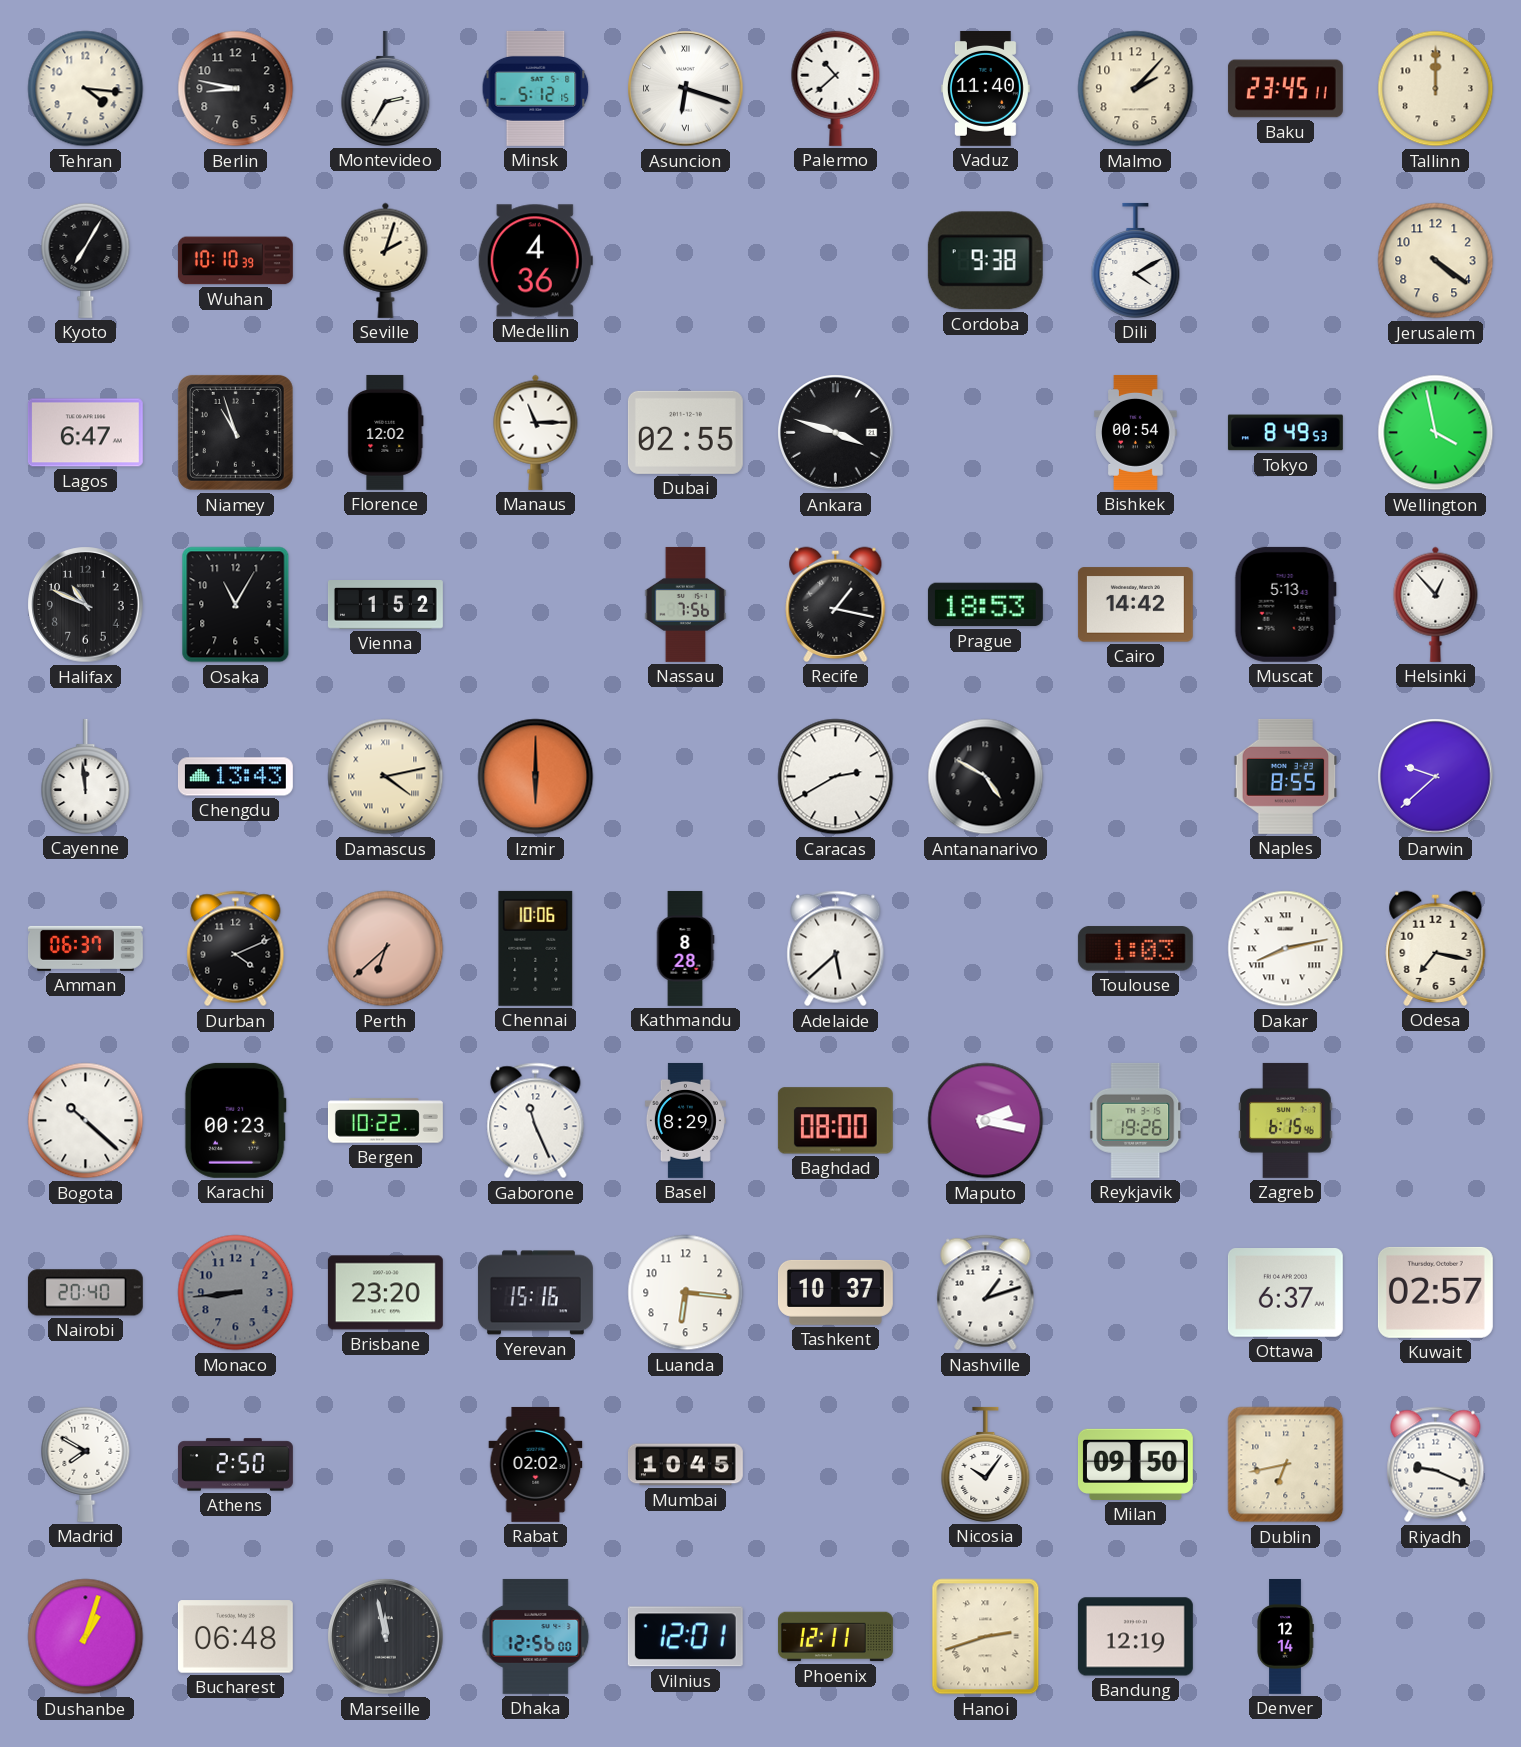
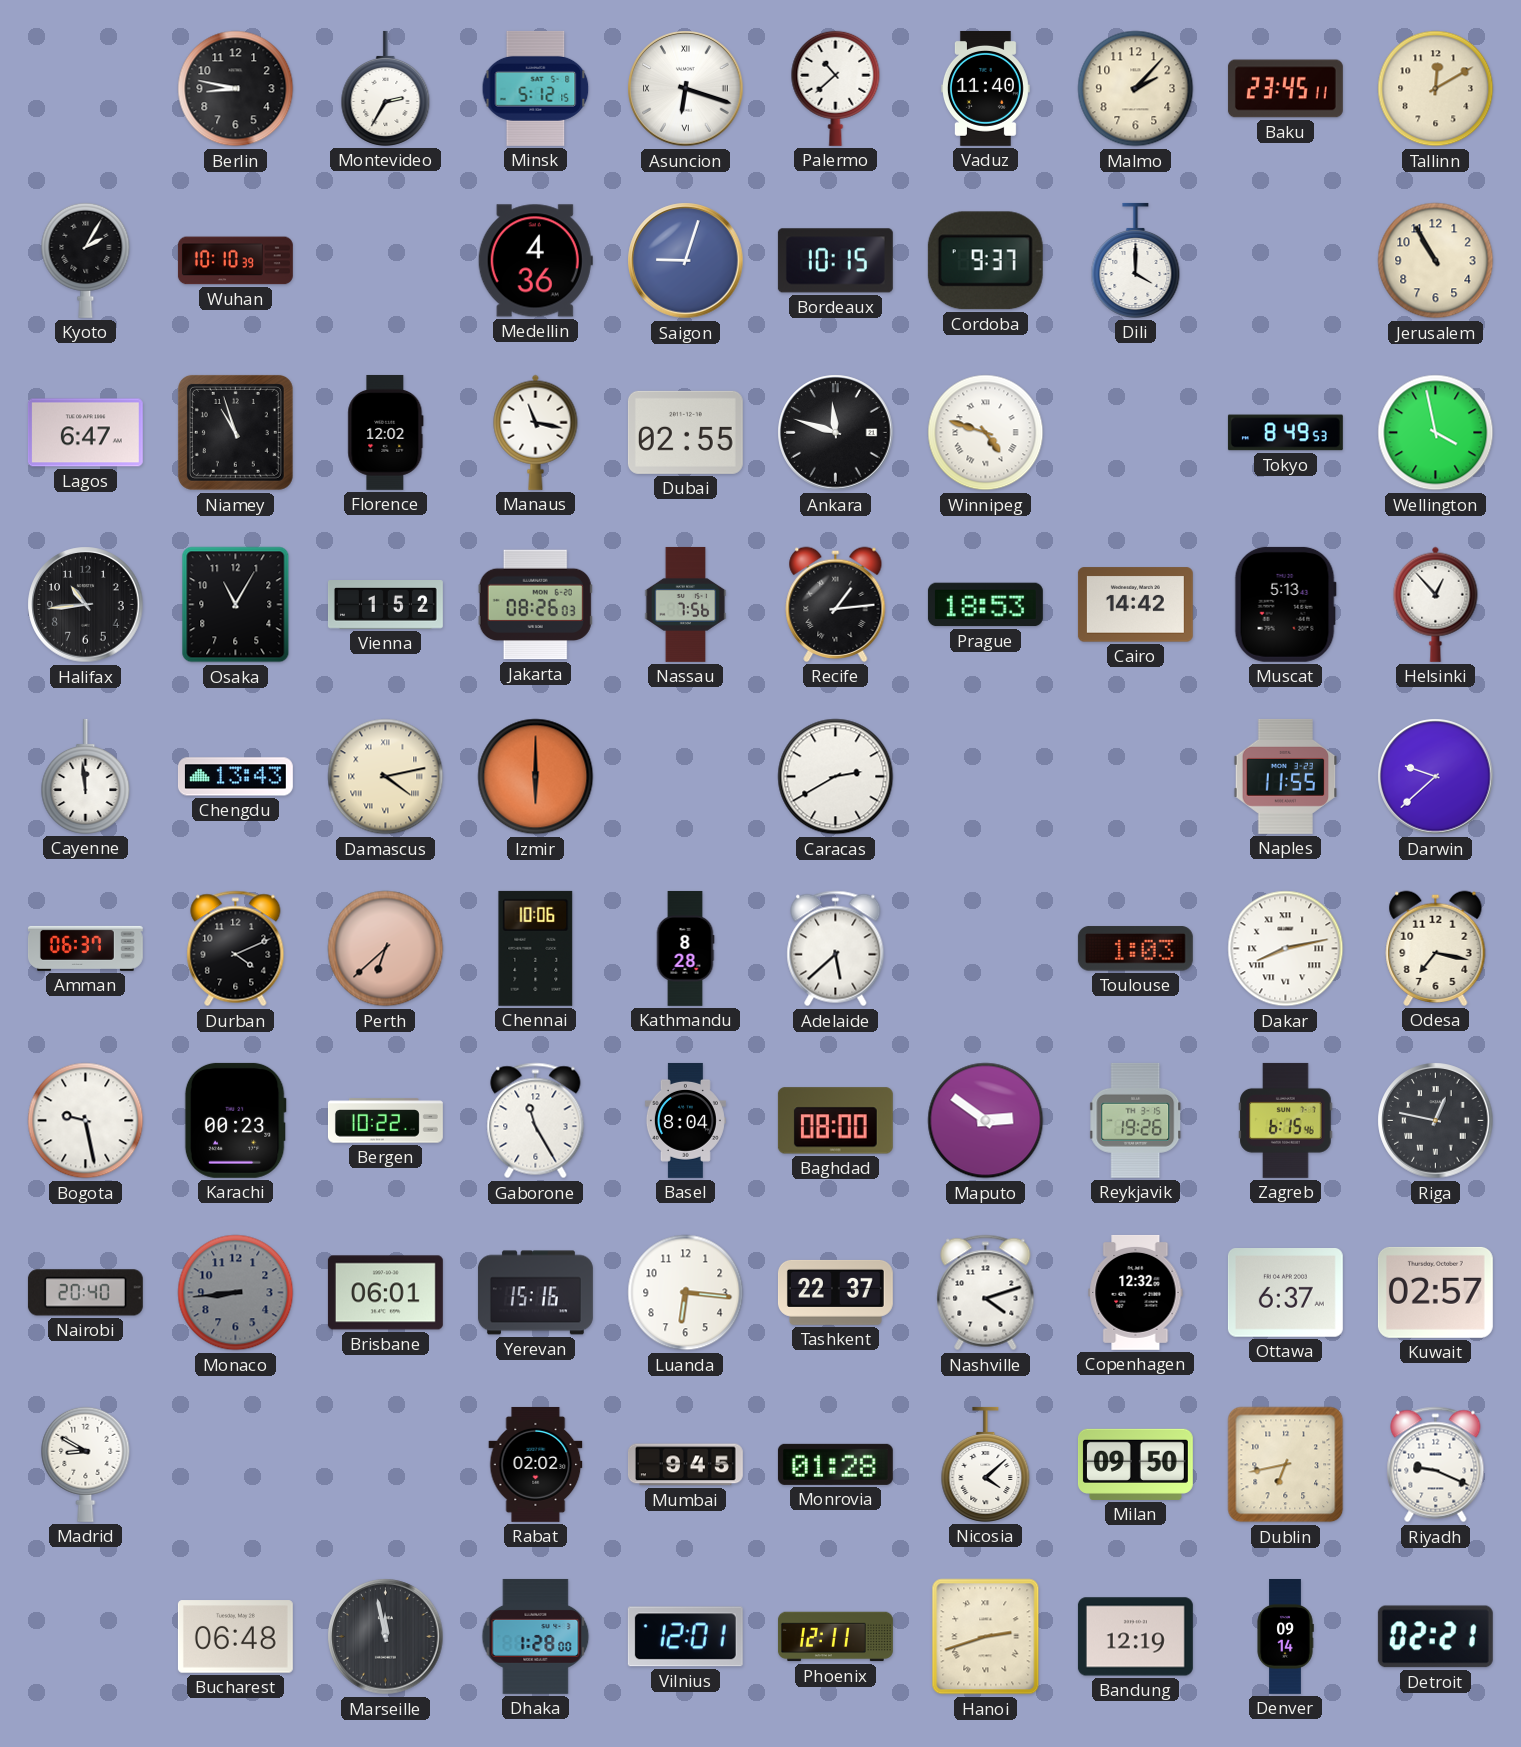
Tehran: 4:16 -> none
Tallinn: 12:00 -> 12:10
Kyoto: 7:05 -> 2:05
Seville: 2:03 -> none
Saigon: none -> 9:03
Bordeaux: none -> 10:15
Cordoba: 9:38 -> 9:37
Dili: 4:10 -> 4:00
Jerusalem: 4:21 -> 10:55
Manaus: 11:15 -> 11:17
Ankara: 3:48 -> 11:48
Winnipeg: none -> 4:48
Bishkek: 00:54 -> none
Halifax: 10:49 -> 10:44
Jakarta: none -> 08:26
Recife: 1:17 -> 1:14
Antananarivo: 4:50 -> none
Naples: 8:55 -> 11:55
Bogota: 10:22 -> 9:28
Gaborone: 11:26 -> 11:25
Basel: 8:29 -> 8:04
Maputo: 2:17 -> 2:51
Riga: none -> 12:47
Brisbane: 23:20 -> 06:01
Tashkent: 10:37 -> 22:37
Nashville: 1:12 -> 4:12
Copenhagen: none -> 12:32
Madrid: 7:50 -> 8:50
Athens: 2:50 -> none
Mumbai: 10:45 -> 9:45
Monrovia: none -> 01:28
Nicosia: 10:06 -> 4:08
Dushanbe: 1:03 -> none
Dhaka: 12:56 -> 1:28
Denver: 12:14 -> 09:14
Detroit: none -> 02:21
